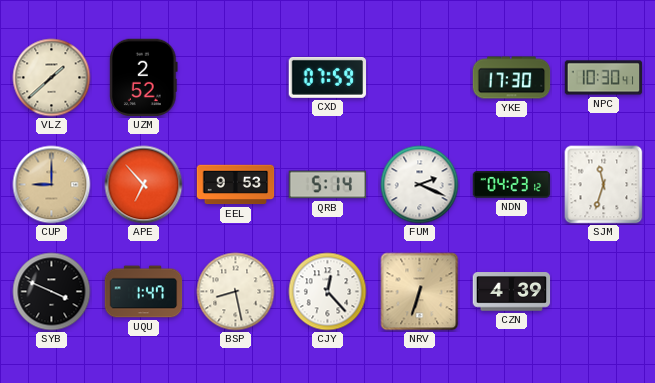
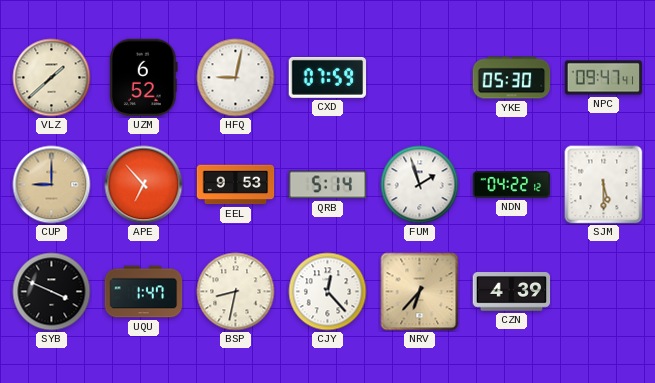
UZM: 2:52 -> 6:52
HFQ: none -> 9:02
YKE: 17:30 -> 05:30
NPC: 10:30 -> 09:47
FUM: 2:19 -> 1:57
NDN: 04:23 -> 04:22
SJM: 11:33 -> 5:30
BSP: 8:28 -> 8:32
NRV: 6:33 -> 6:37
